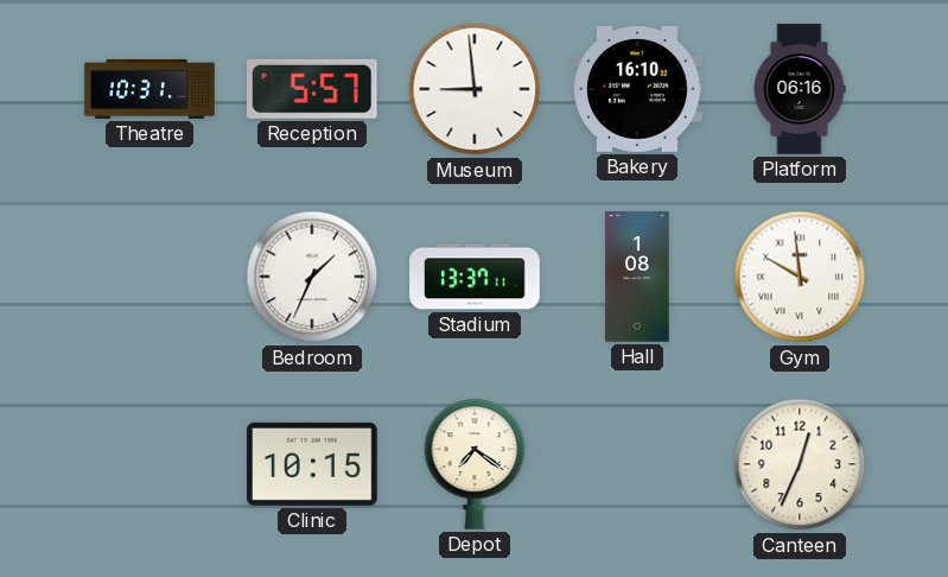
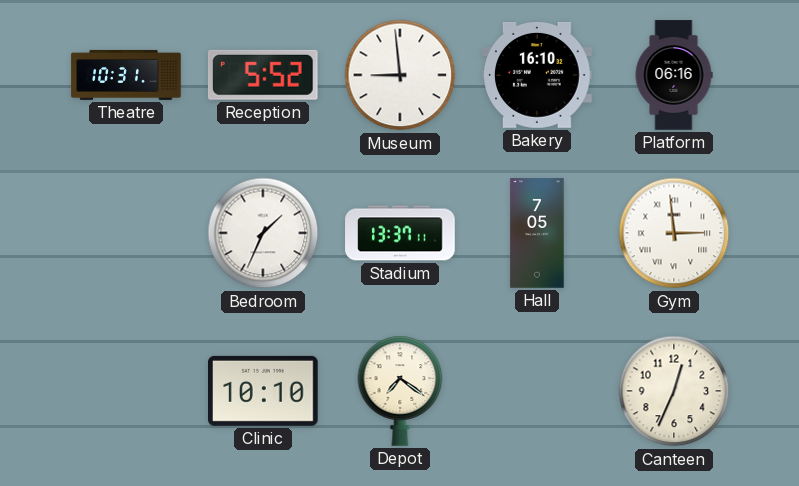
Reception: 5:57 -> 5:52
Hall: 1:08 -> 7:05
Gym: 9:59 -> 2:59
Clinic: 10:15 -> 10:10
